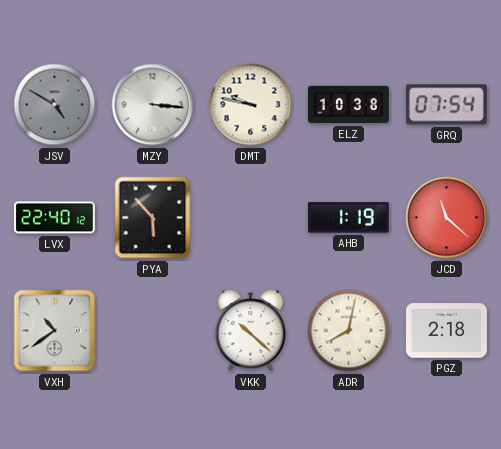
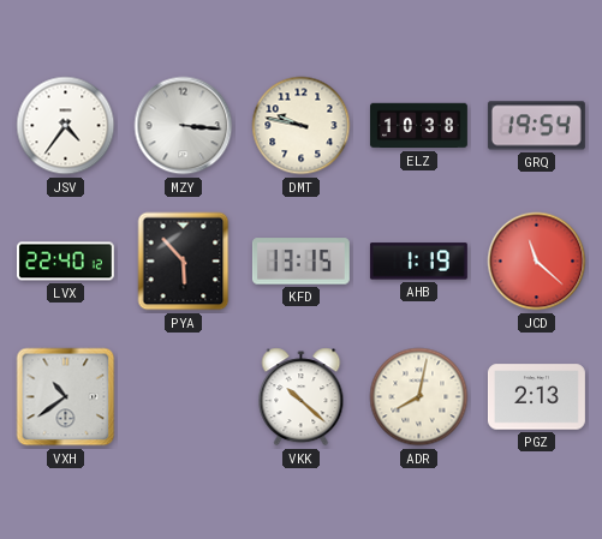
JSV: 4:50 -> 4:36
JSV dial: grey -> white
GRQ: 07:54 -> 19:54
KFD: none -> 13:15
PGZ: 2:18 -> 2:13
